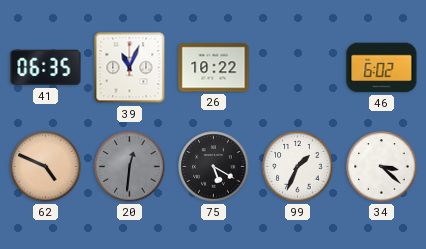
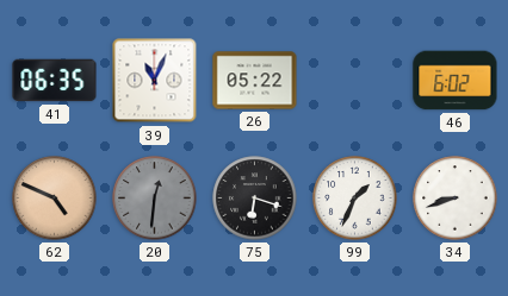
26: 10:22 -> 05:22
75: 5:20 -> 6:18
34: 3:22 -> 8:42
